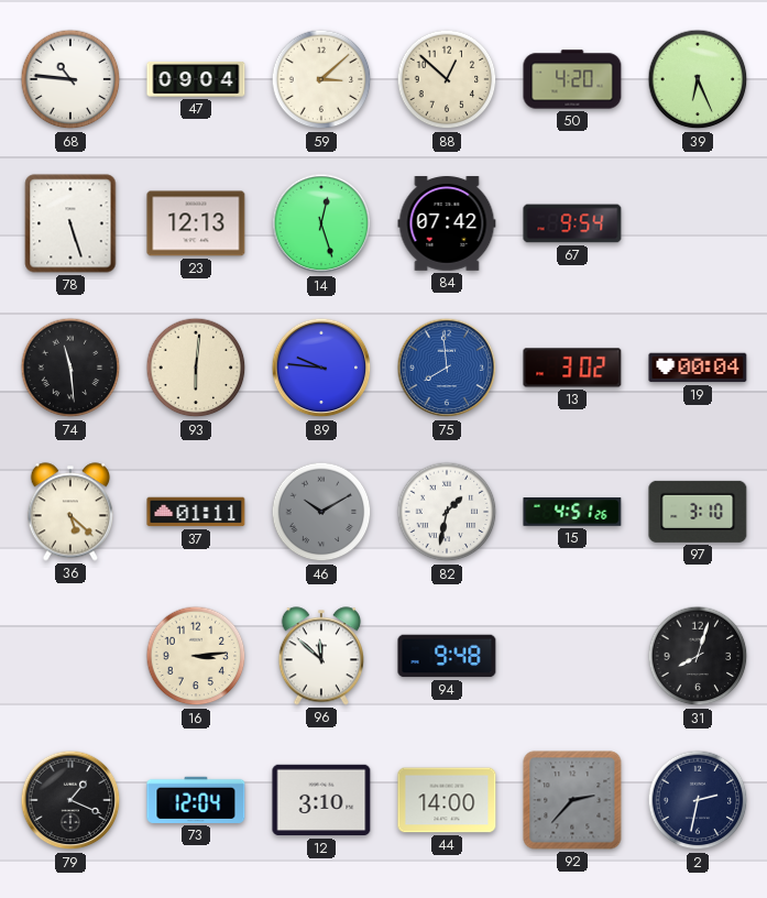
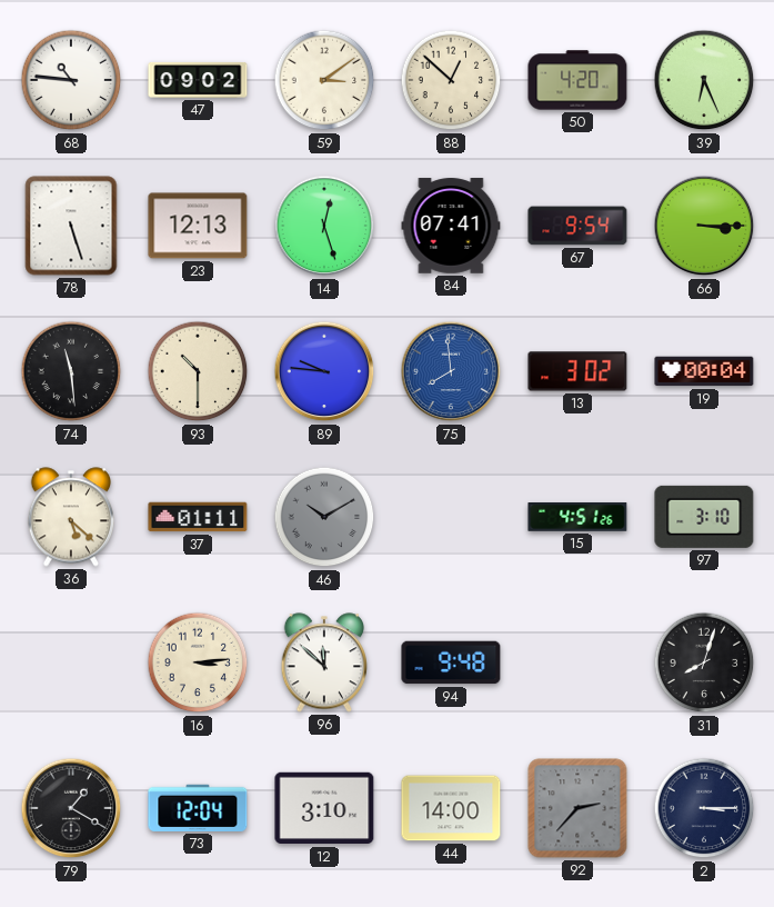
47: 09:04 -> 09:02
59: 3:08 -> 3:09
84: 07:42 -> 07:41
66: none -> 3:15
93: 6:01 -> 10:30
82: 1:32 -> none
79: 1:19 -> 1:20
2: 2:32 -> 3:15
